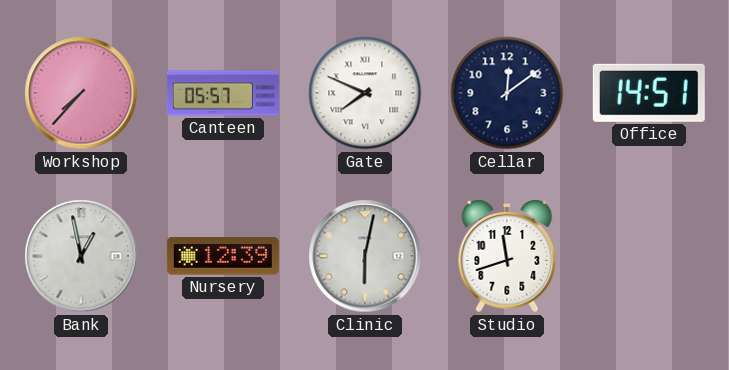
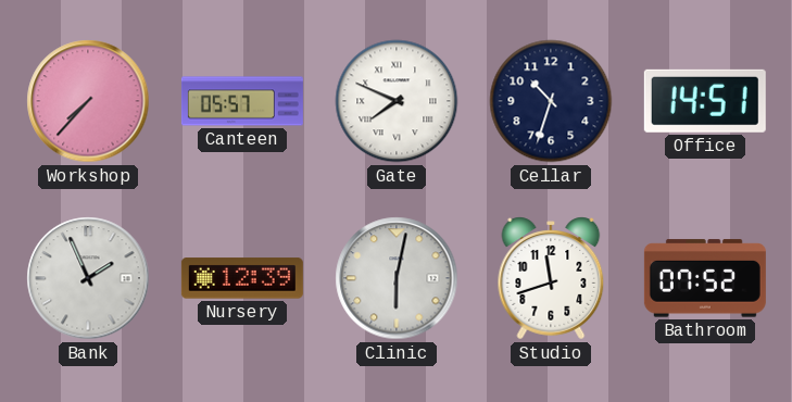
Cellar: 12:09 -> 10:33
Bank: 12:58 -> 1:56
Bathroom: none -> 07:52
